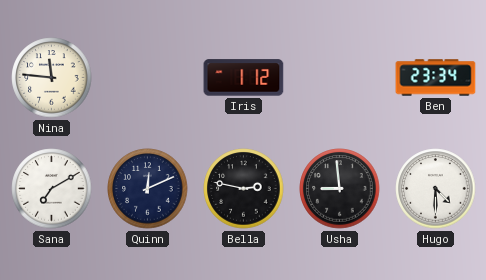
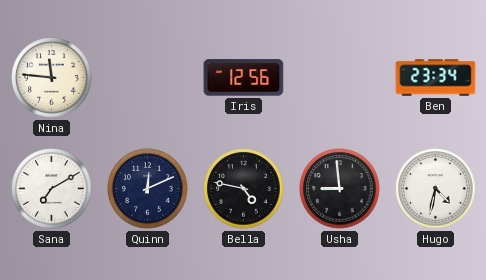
Iris: 1:12 -> 12:56
Bella: 2:47 -> 4:47
Hugo: 4:30 -> 4:32
